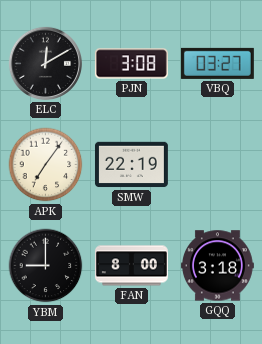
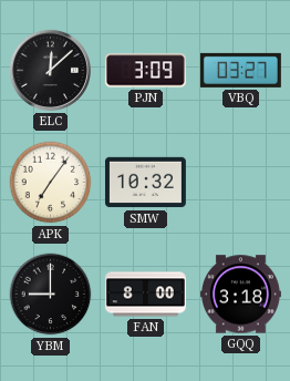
ELC: 12:10 -> 12:08
PJN: 3:08 -> 3:09
SMW: 22:19 -> 10:32
